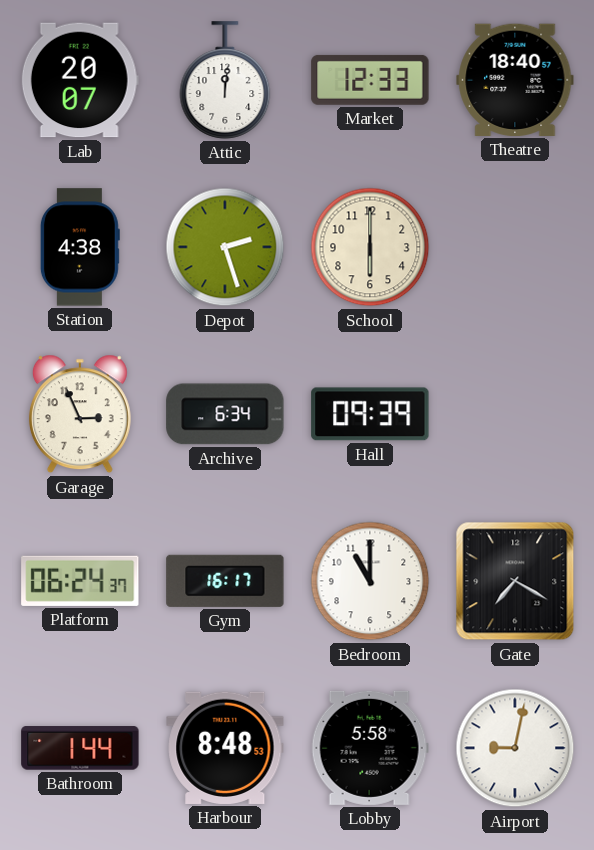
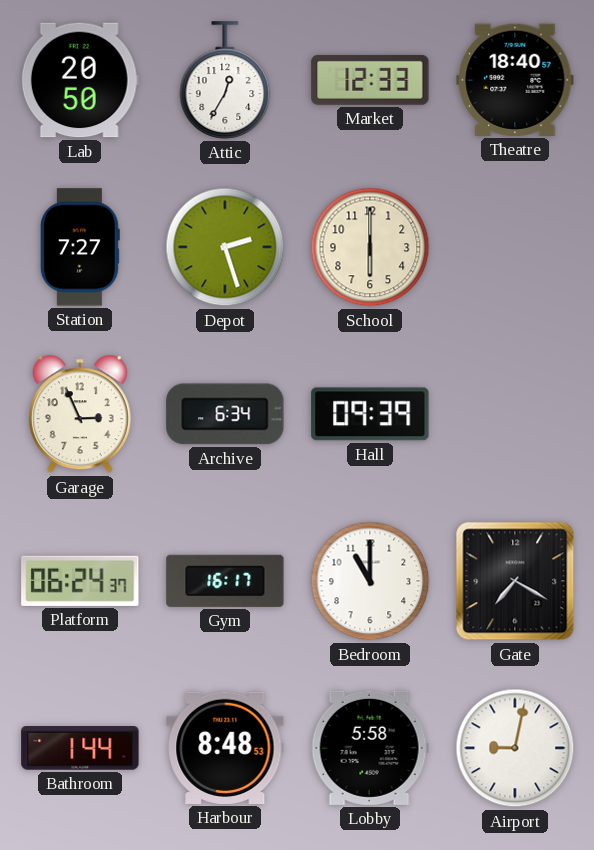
Lab: 20:07 -> 20:50
Attic: 12:01 -> 12:35
Station: 4:38 -> 7:27
